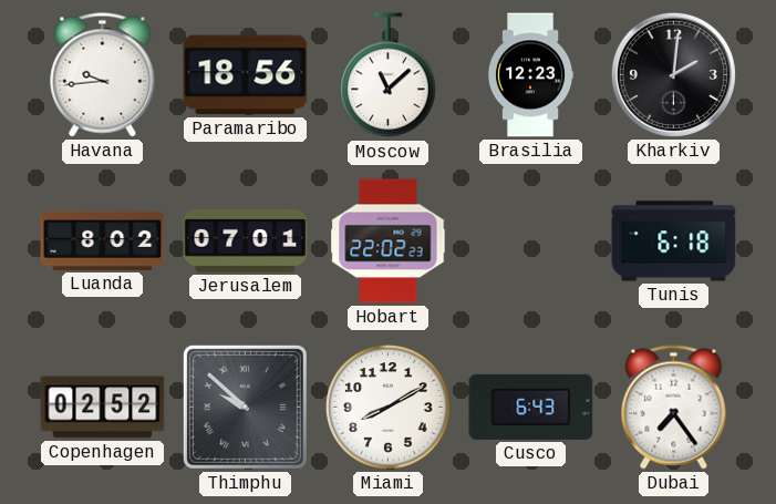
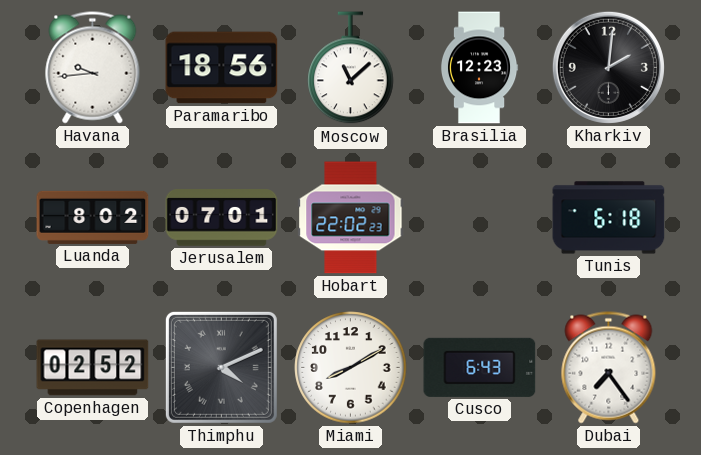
Thimphu: 9:52 -> 4:11
